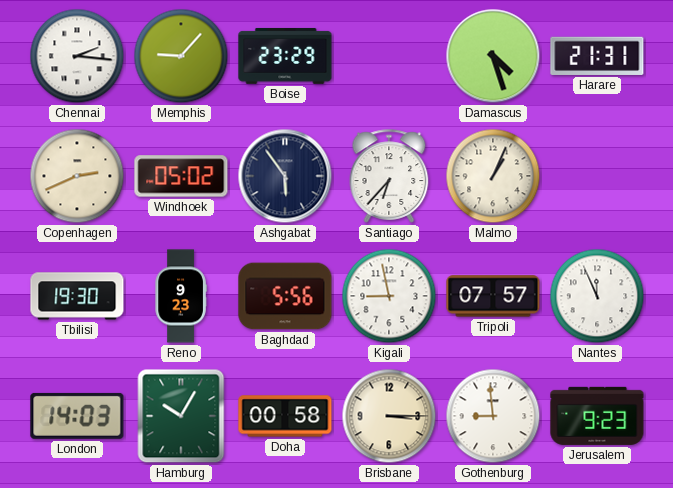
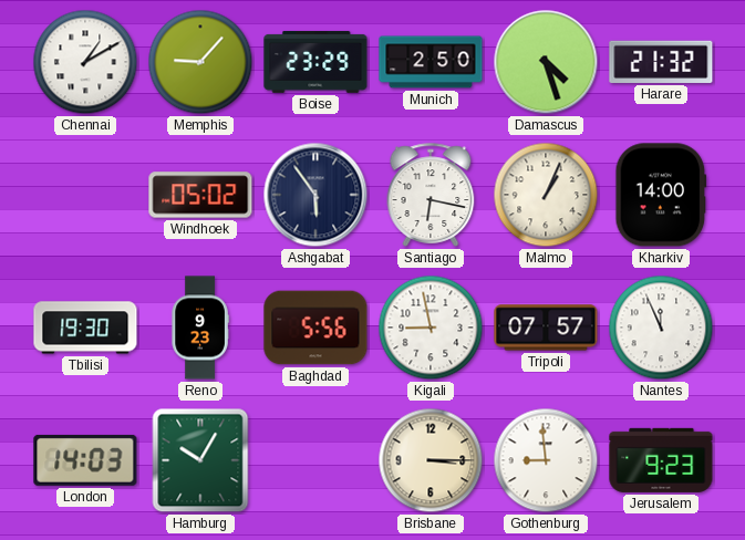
Chennai: 2:16 -> 1:10
Munich: none -> 2:50
Harare: 21:31 -> 21:32
Copenhagen: 2:41 -> none
Santiago: 6:37 -> 6:17
Kharkiv: none -> 14:00
Doha: 00:58 -> none
